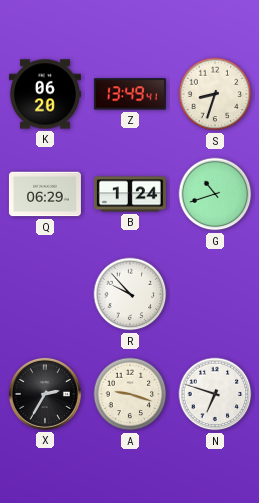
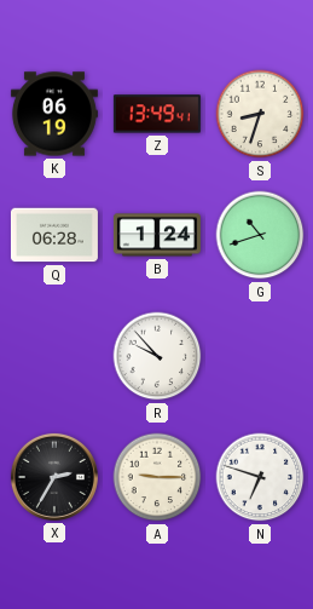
K: 06:20 -> 06:19
Q: 06:29 -> 06:28
A: 9:18 -> 9:15
